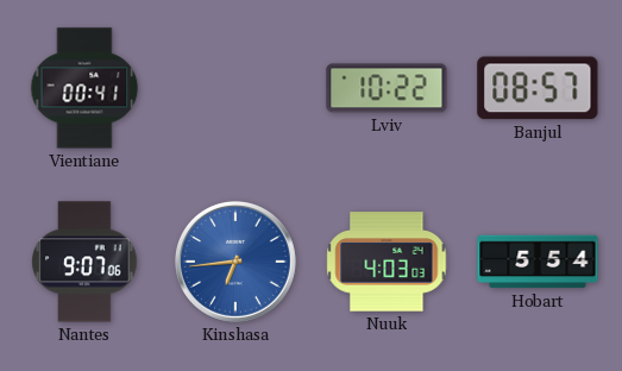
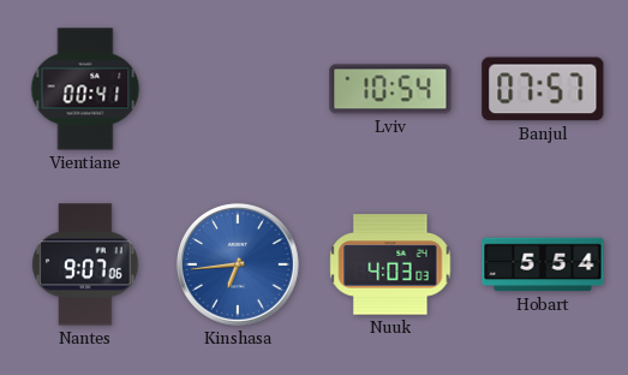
Lviv: 10:22 -> 10:54
Banjul: 08:57 -> 07:57
